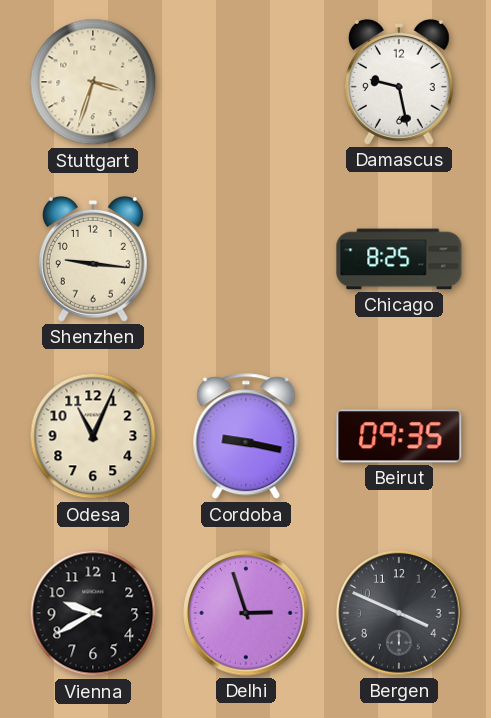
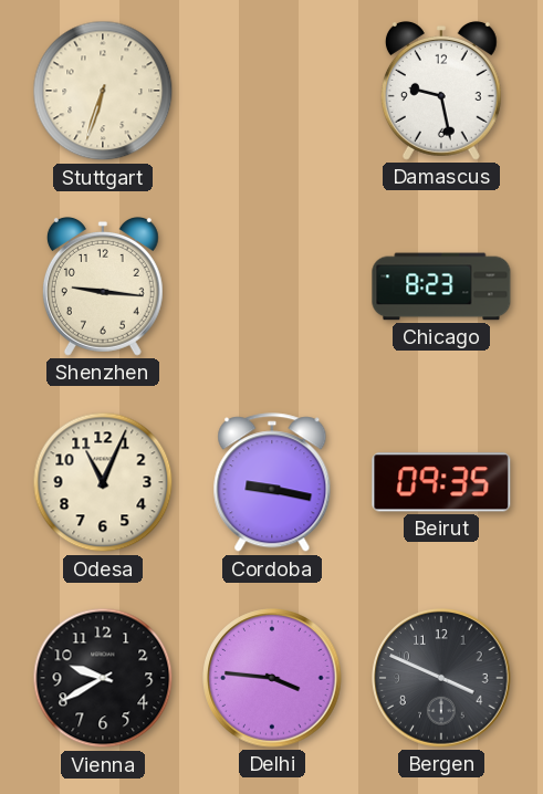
Stuttgart: 3:33 -> 6:33
Chicago: 8:25 -> 8:23
Delhi: 2:57 -> 3:46
